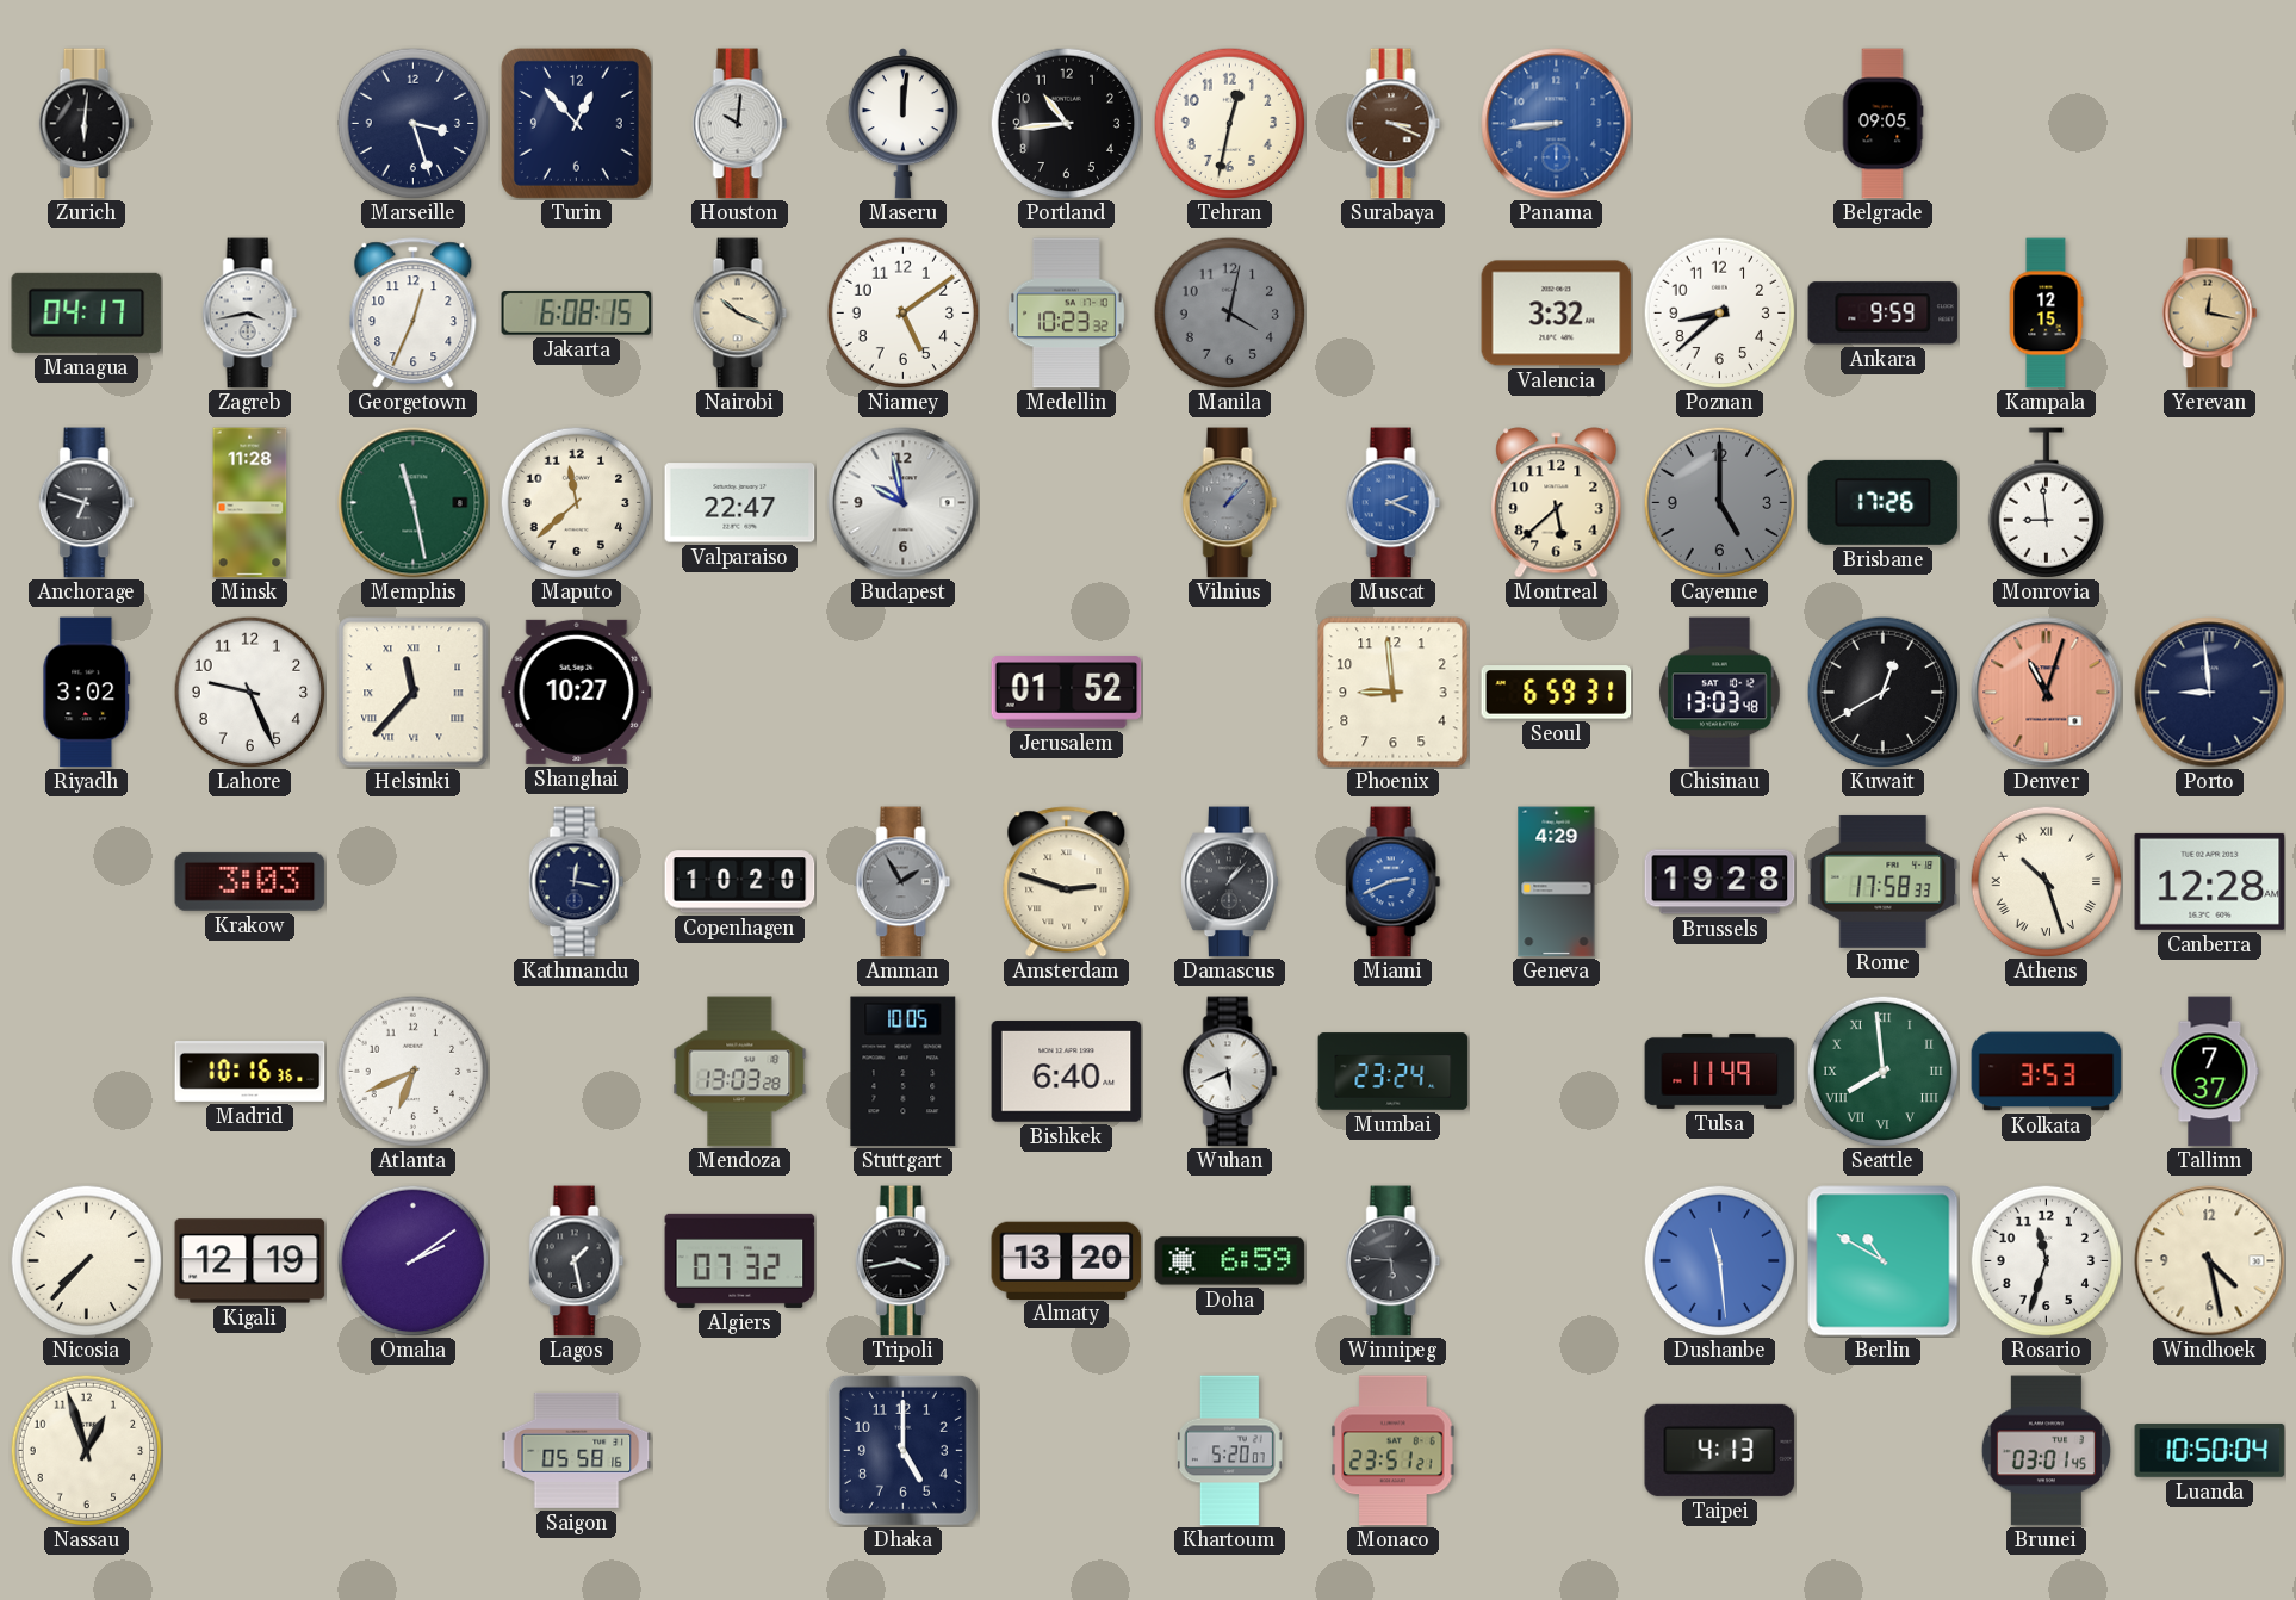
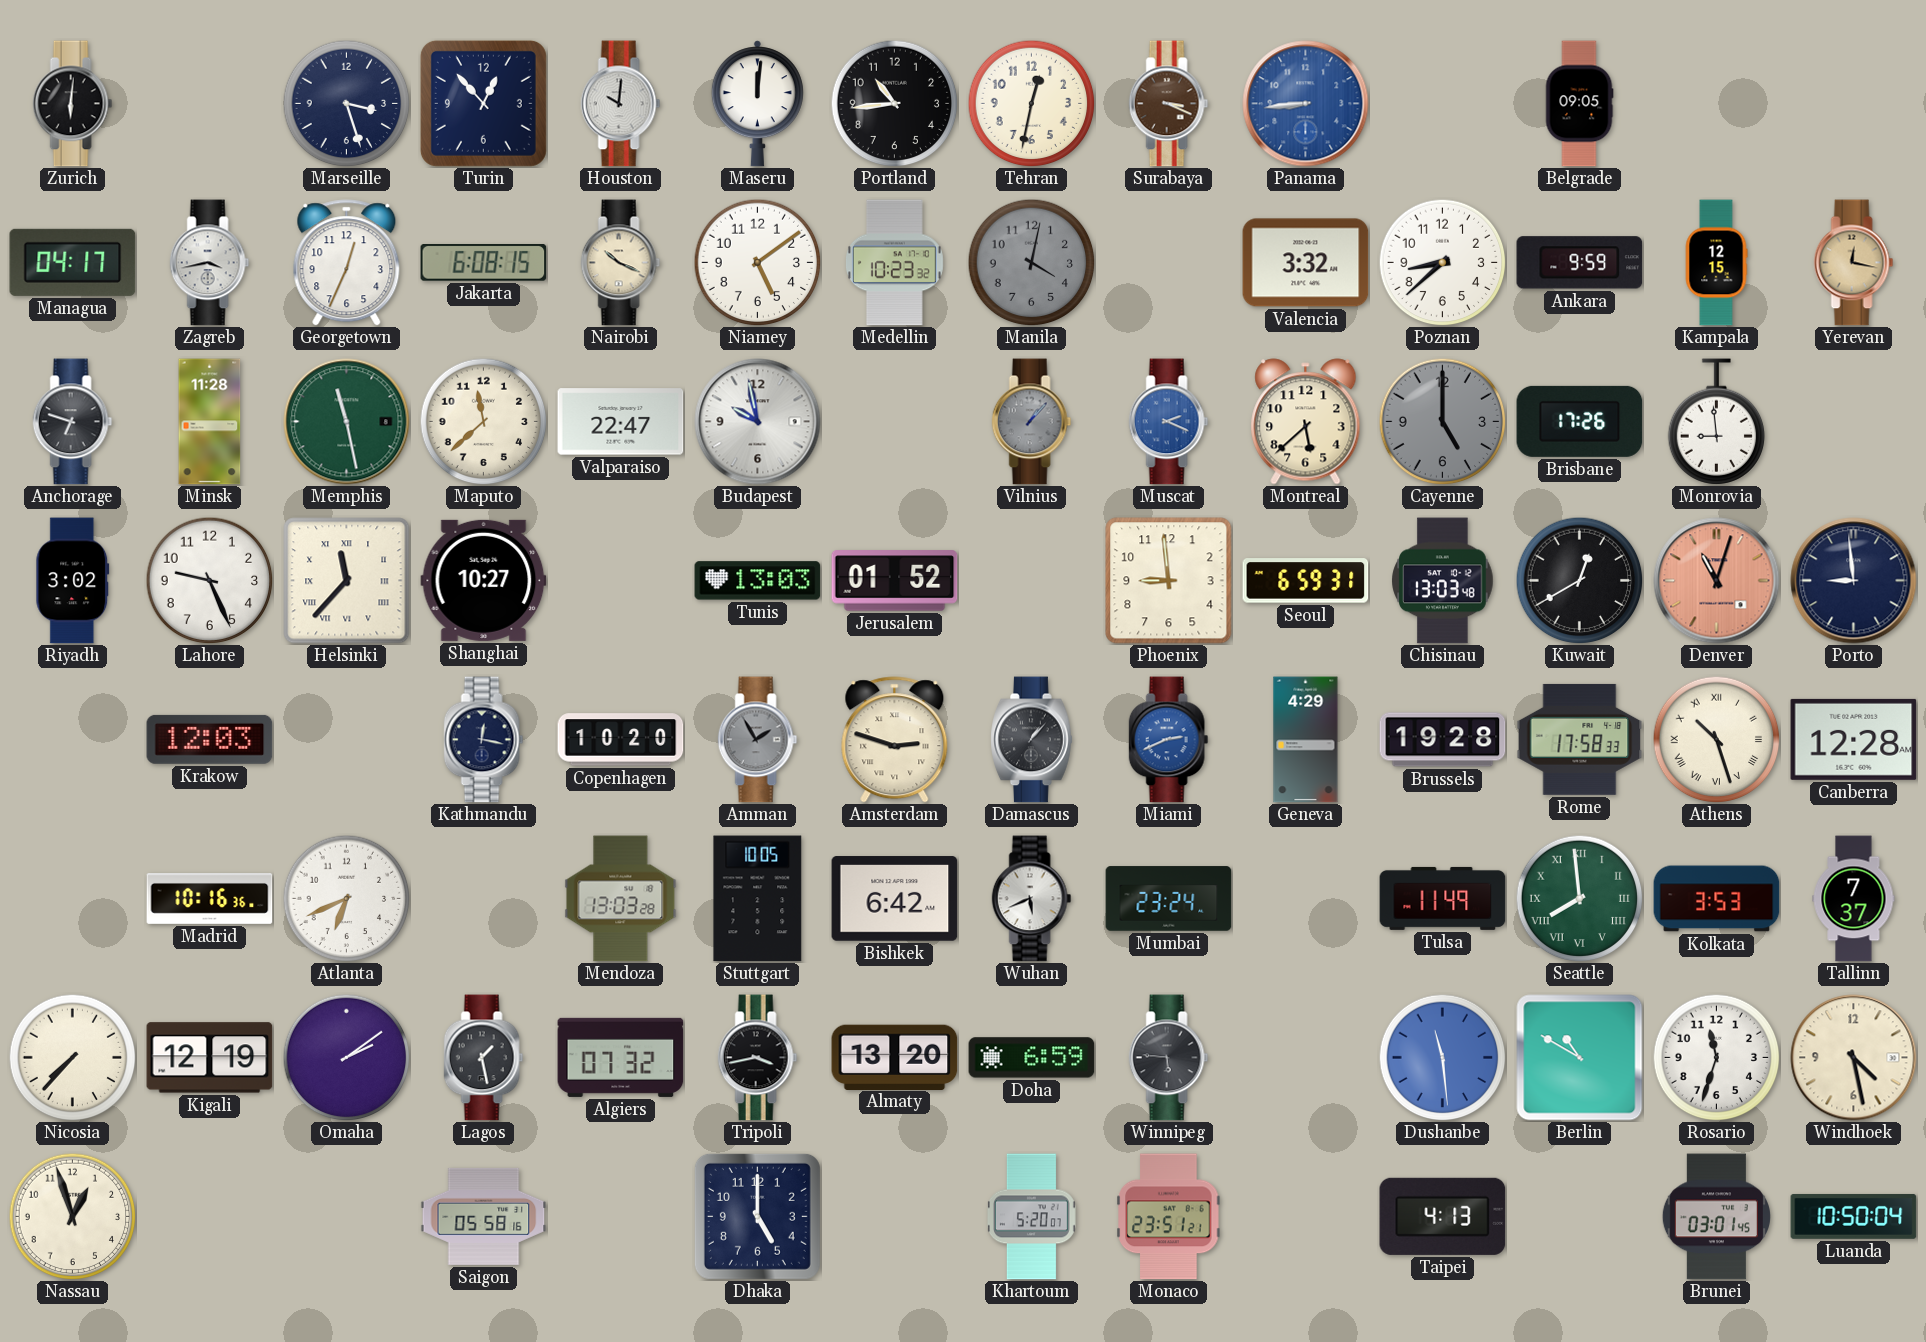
Tunis: none -> 13:03
Krakow: 3:03 -> 12:03
Bishkek: 6:40 -> 6:42
